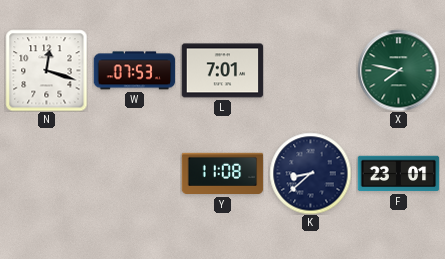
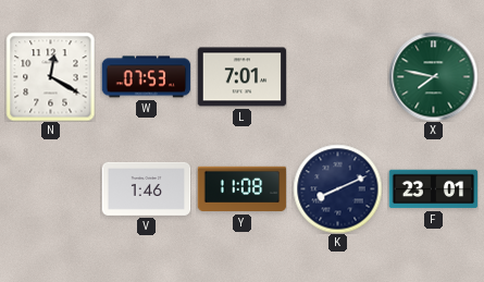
N: 12:18 -> 12:20
V: none -> 1:46
K: 8:38 -> 8:11
